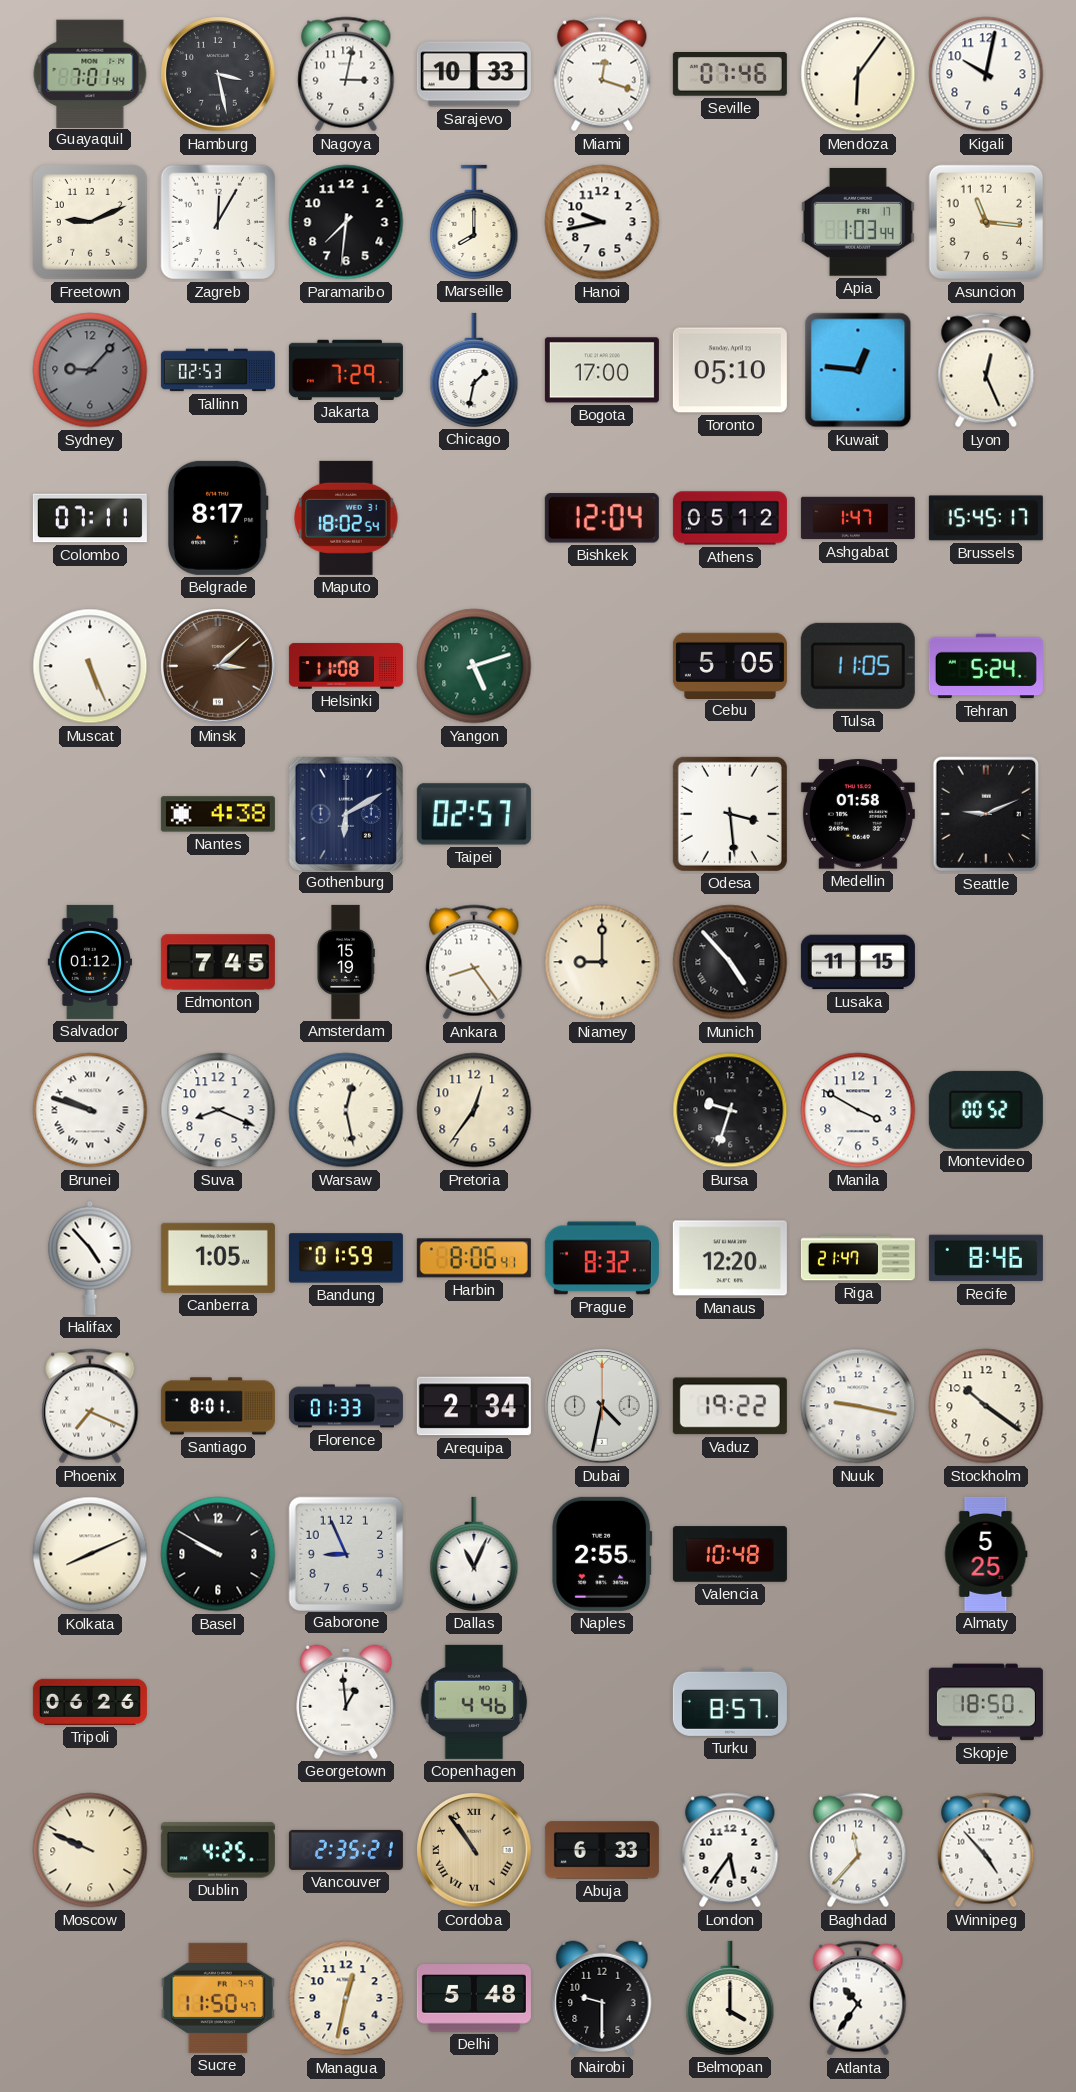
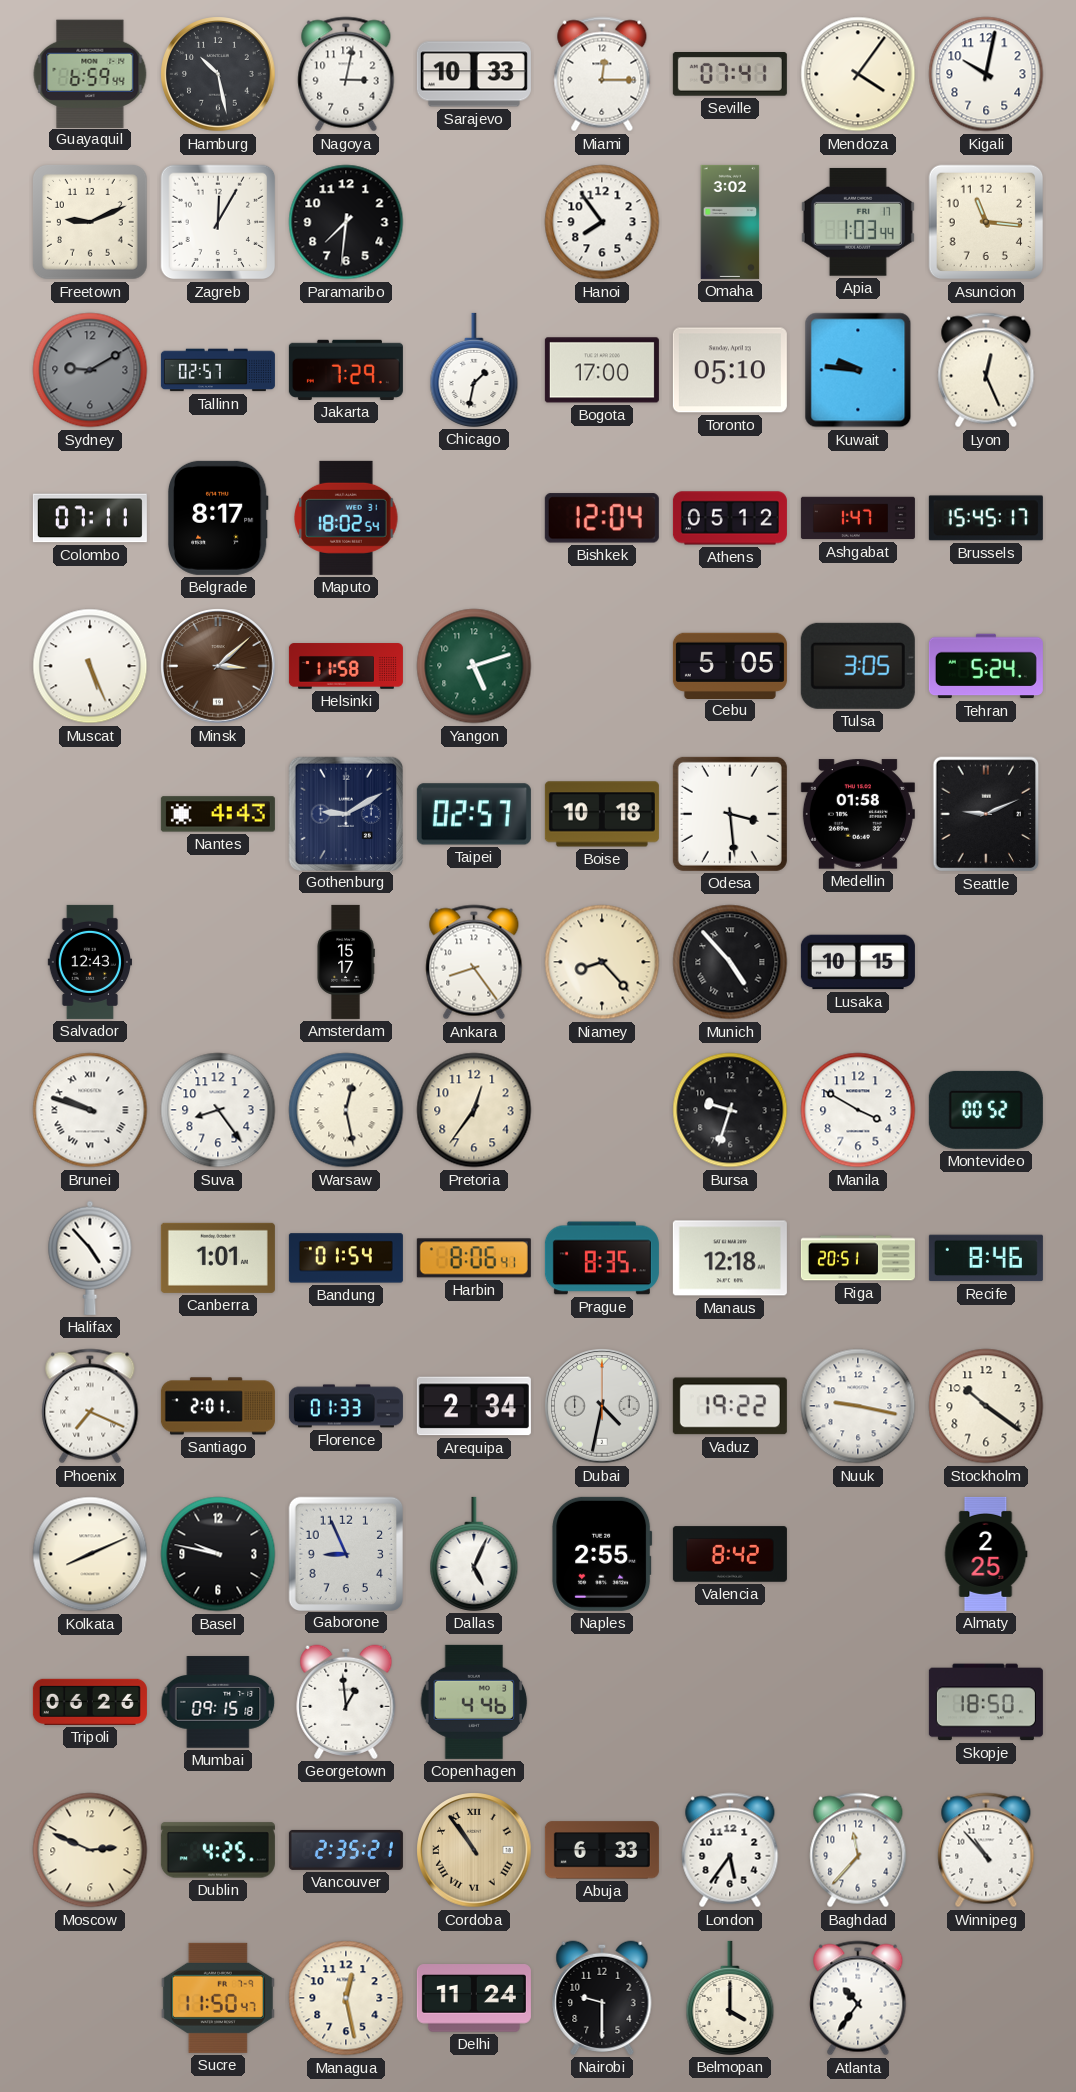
Guayaquil: 7:01 -> 6:59
Hamburg: 3:28 -> 10:28
Miami: 12:18 -> 12:15
Seville: 07:46 -> 07:41
Mendoza: 6:06 -> 4:06
Marseille: 8:00 -> none
Hanoi: 9:43 -> 7:54
Omaha: none -> 3:02
Sydney: 9:07 -> 9:10
Tallinn: 02:53 -> 02:57
Kuwait: 12:46 -> 9:46
Helsinki: 11:08 -> 11:58
Tulsa: 11:05 -> 3:05
Nantes: 4:38 -> 4:43
Gothenburg: 6:10 -> 9:10
Boise: none -> 10:18
Salvador: 01:12 -> 12:43
Edmonton: 7:45 -> none
Amsterdam: 15:19 -> 15:17
Niamey: 9:00 -> 8:23
Lusaka: 11:15 -> 10:15
Suva: 8:19 -> 8:24
Canberra: 1:05 -> 1:01
Bandung: 01:59 -> 01:54
Prague: 8:32 -> 8:35
Manaus: 12:20 -> 12:18
Riga: 21:47 -> 20:51
Santiago: 8:01 -> 2:01
Basel: 9:50 -> 9:47
Dallas: 11:04 -> 5:04
Valencia: 10:48 -> 8:42
Almaty: 5:25 -> 2:25
Mumbai: none -> 09:15
Turku: 8:57 -> none
Moscow: 9:49 -> 2:49
Winnipeg: 4:53 -> 10:53
Managua: 12:32 -> 12:28
Delhi: 5:48 -> 11:24
